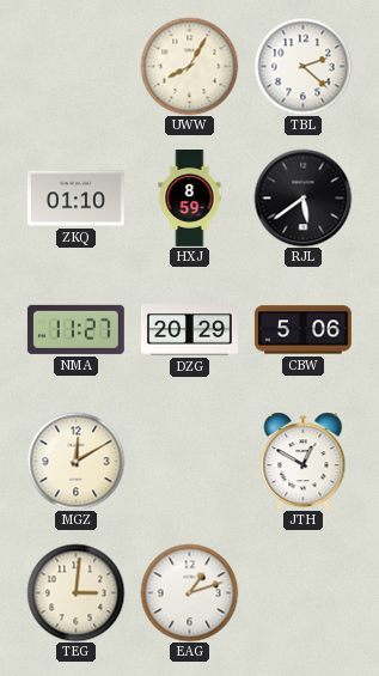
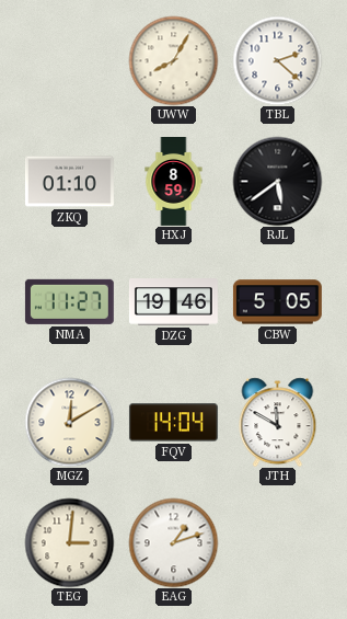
DZG: 20:29 -> 19:46
CBW: 5:06 -> 5:05
FQV: none -> 14:04
JTH: 12:50 -> 11:50
